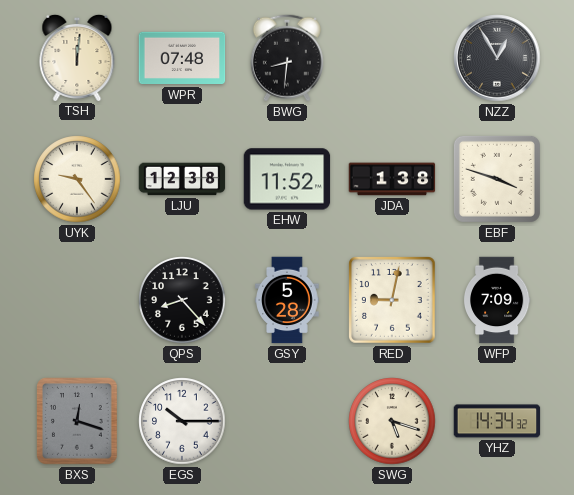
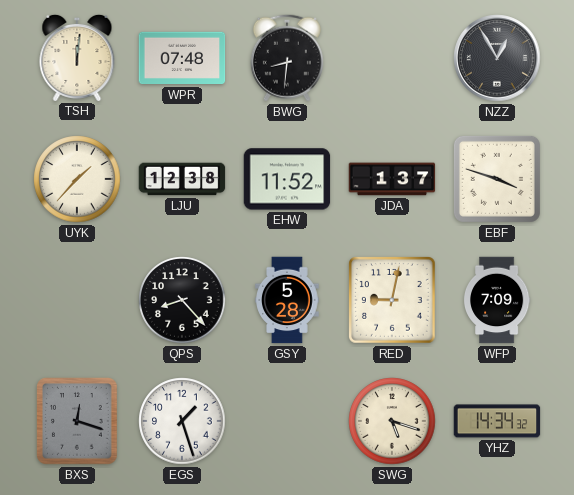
UYK: 9:24 -> 1:37
JDA: 1:38 -> 1:37
EGS: 10:15 -> 1:27
